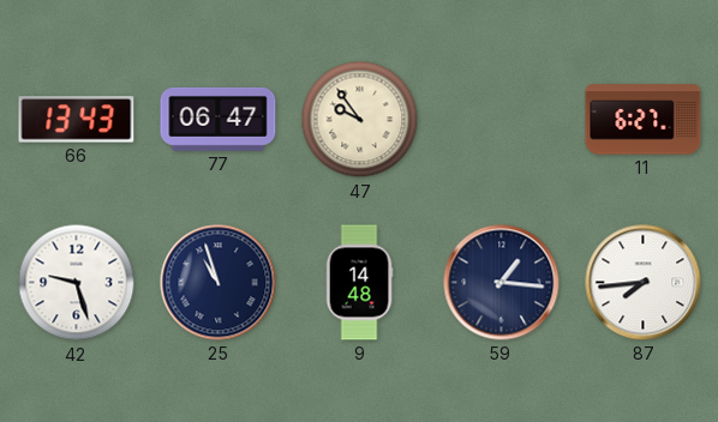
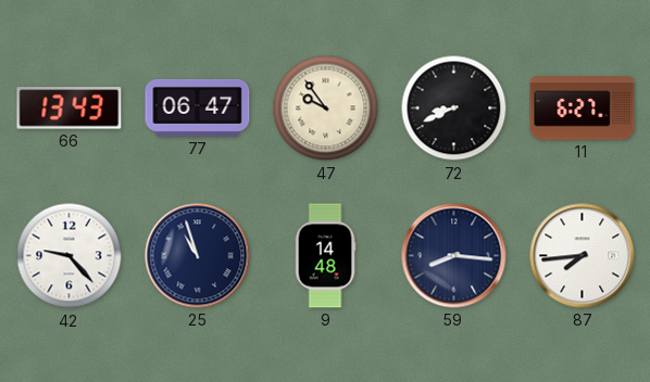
72: none -> 8:41
42: 9:27 -> 9:23
59: 1:16 -> 8:16
